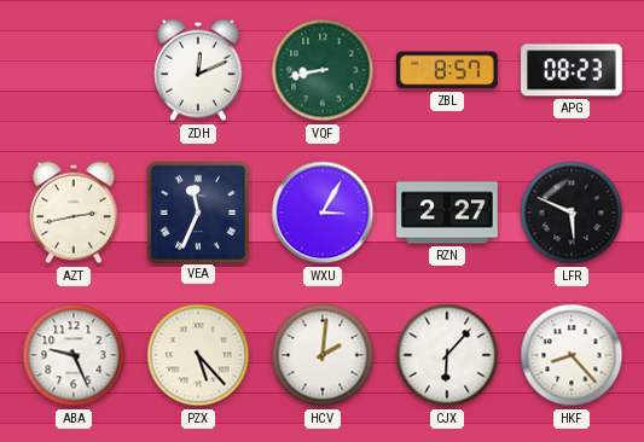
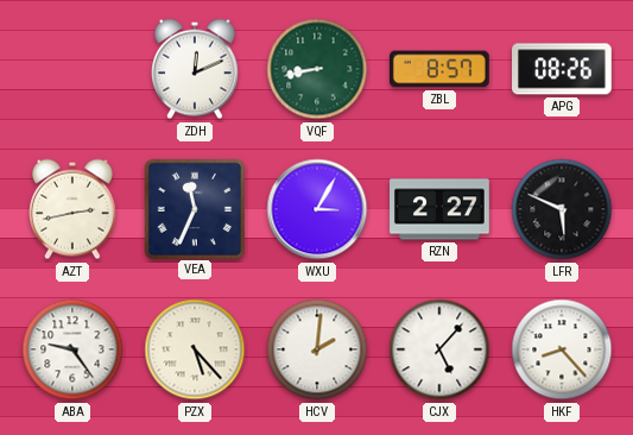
APG: 08:23 -> 08:26
ABA: 9:26 -> 9:24
CJX: 6:07 -> 5:07
